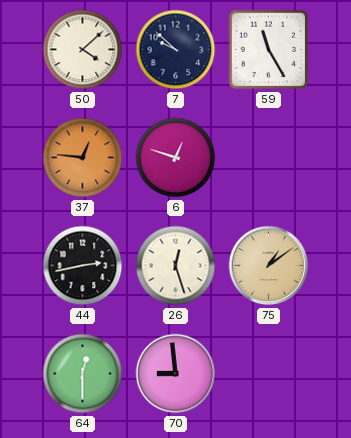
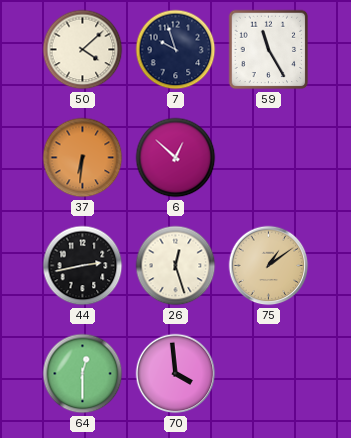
7: 9:52 -> 9:57
37: 12:46 -> 6:31
6: 12:48 -> 12:52
70: 8:59 -> 3:59
